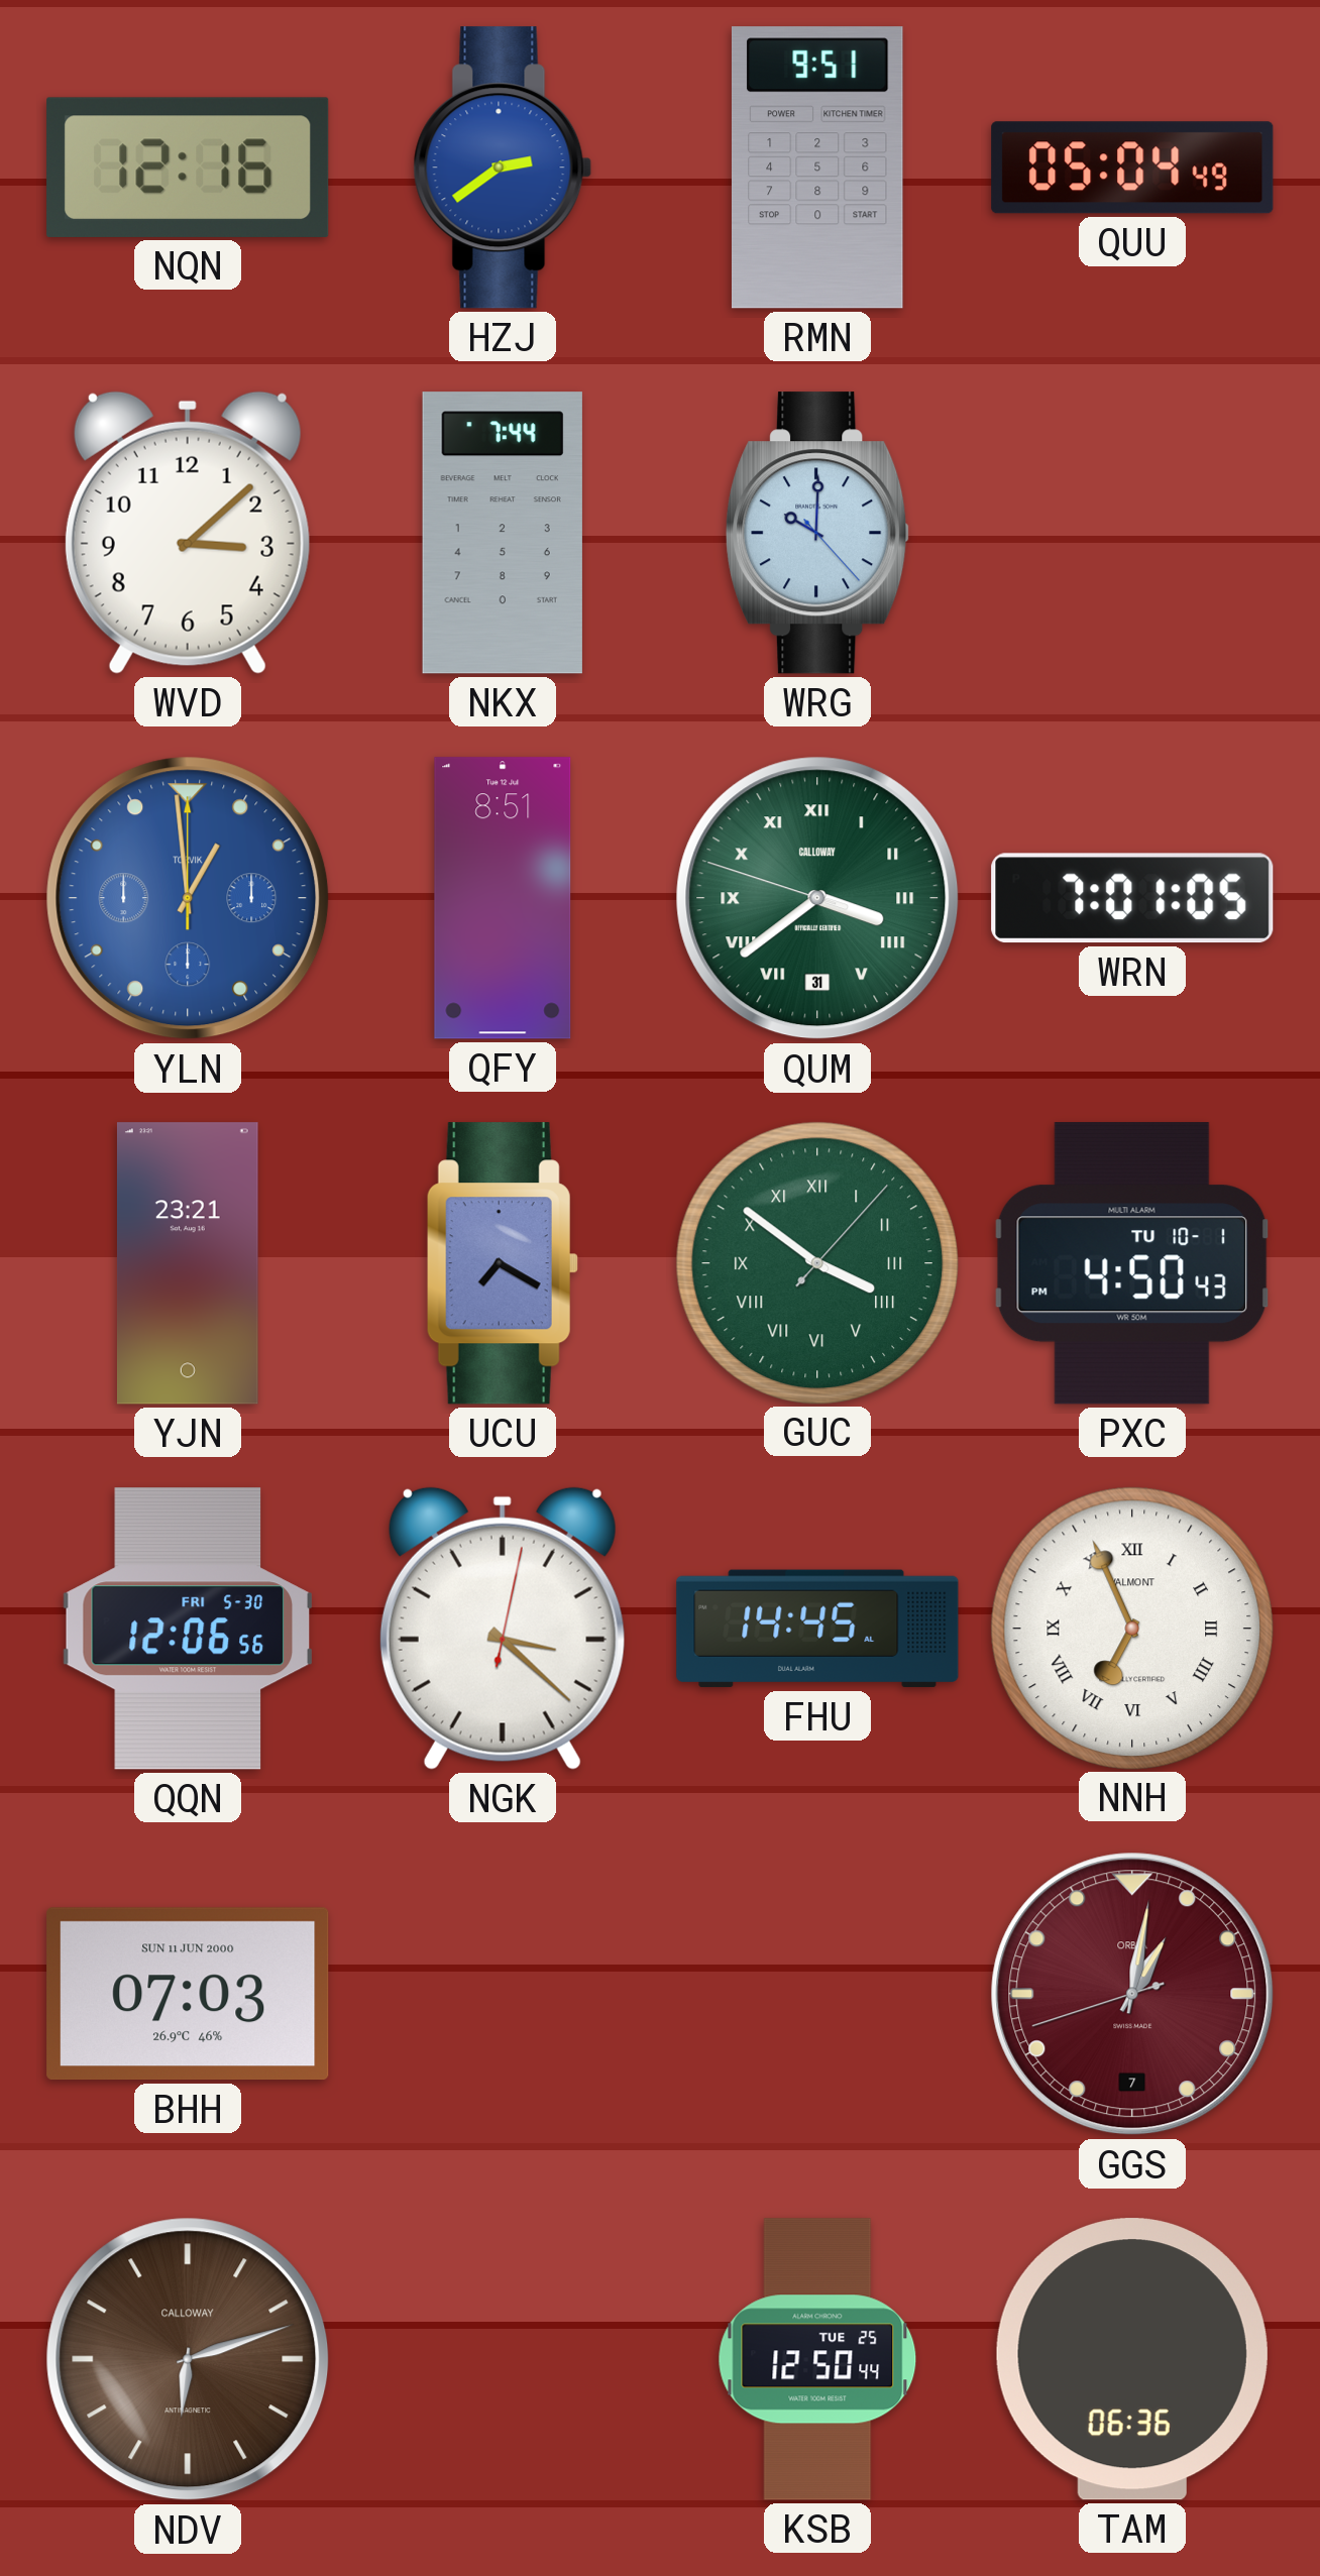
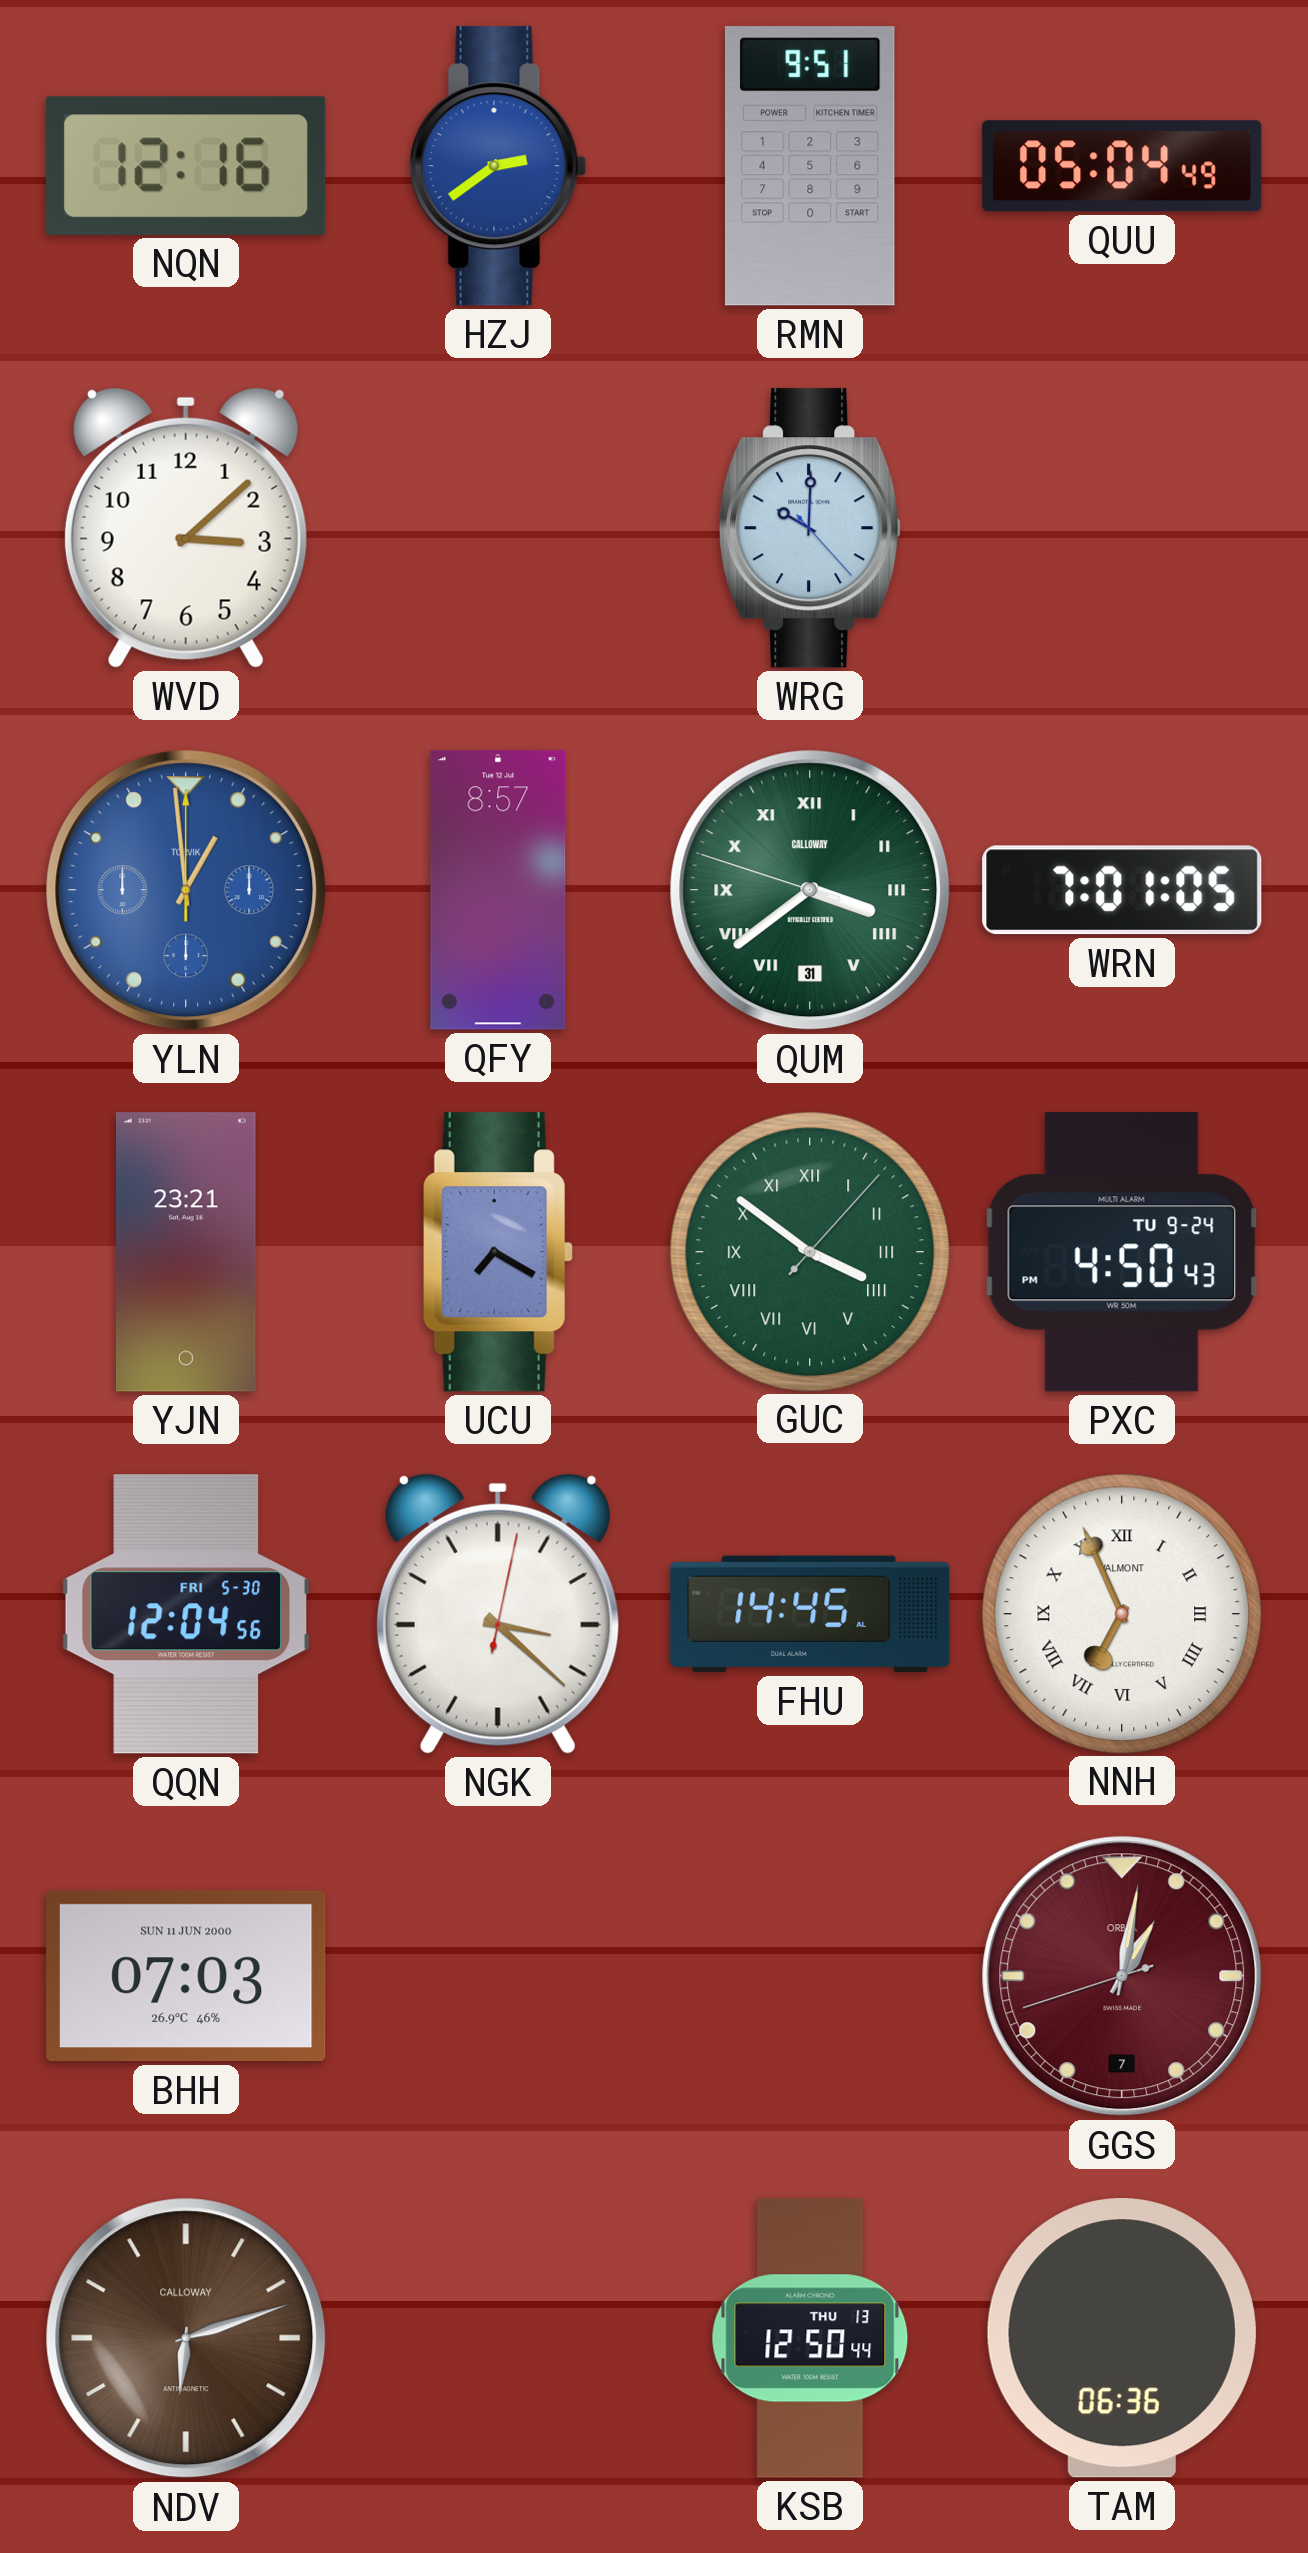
NKX: 7:44 -> none
QFY: 8:51 -> 8:57
PXC date: TU 10-1 -> TU 9-24
QQN: 12:06 -> 12:04
KSB date: TUE 25 -> THU 13
